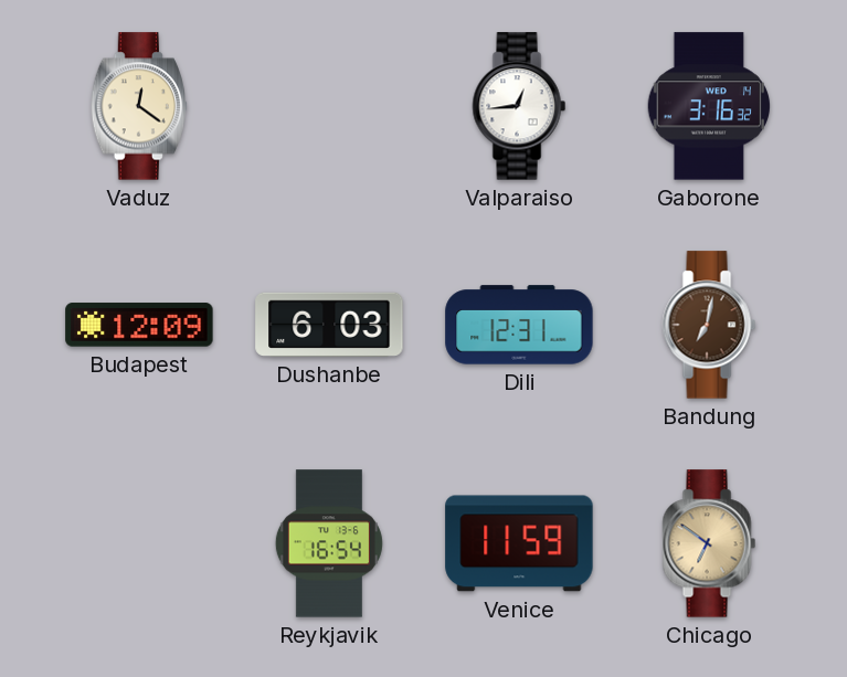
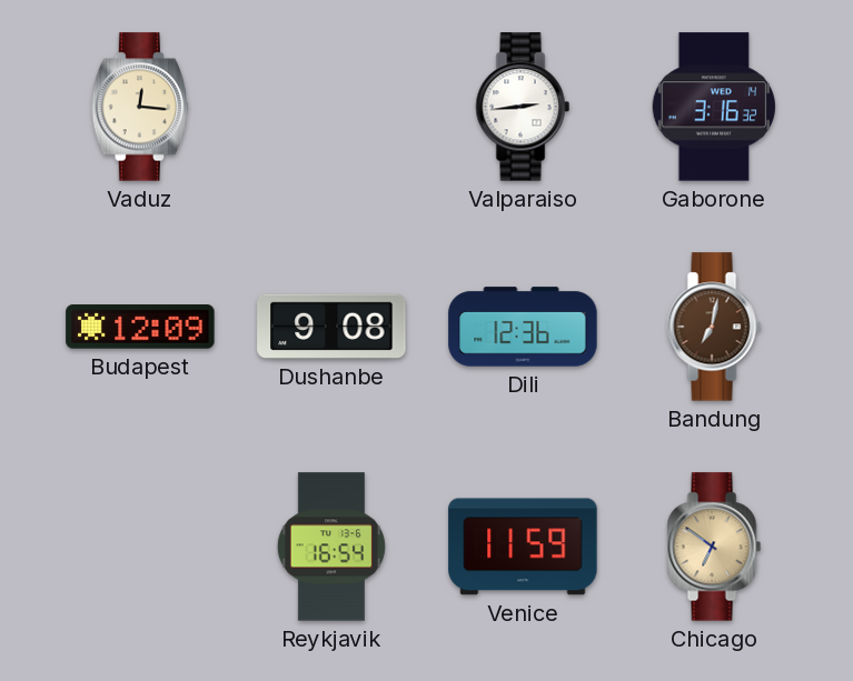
Vaduz: 12:21 -> 12:16
Valparaiso: 12:44 -> 2:44
Dushanbe: 6:03 -> 9:08
Dili: 12:31 -> 12:36
